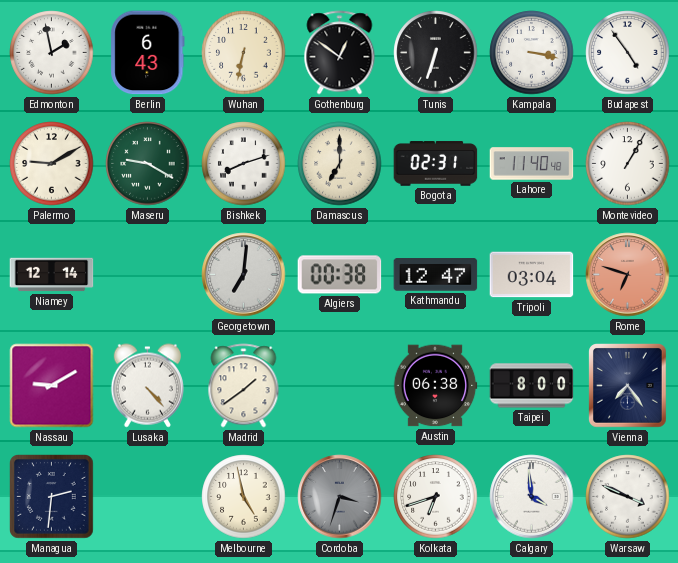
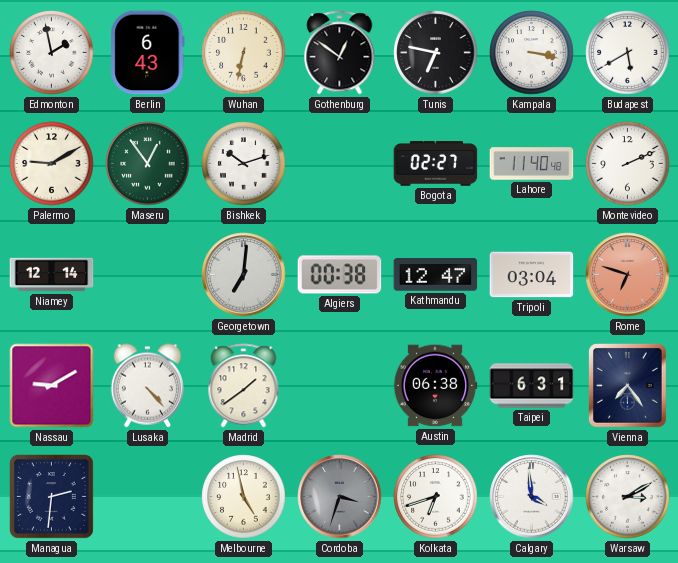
Tunis: 6:33 -> 6:47
Budapest: 4:54 -> 5:40
Maseru: 9:20 -> 12:54
Bishkek: 8:12 -> 10:12
Damascus: 7:00 -> none
Bogota: 02:31 -> 02:27
Montevideo: 1:05 -> 2:11
Taipei: 8:00 -> 6:31
Warsaw: 3:49 -> 3:10
